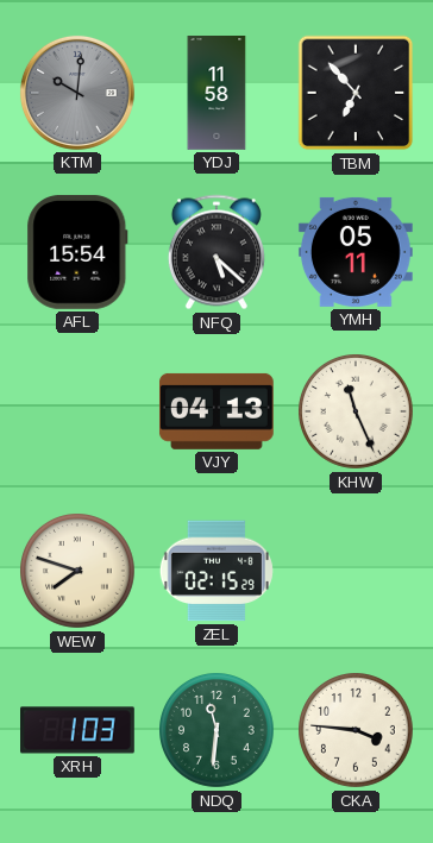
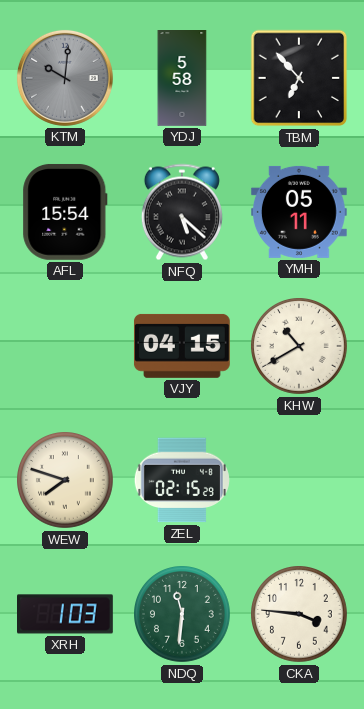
YDJ: 11:58 -> 5:58
VJY: 04:13 -> 04:15
KHW: 11:26 -> 10:40
